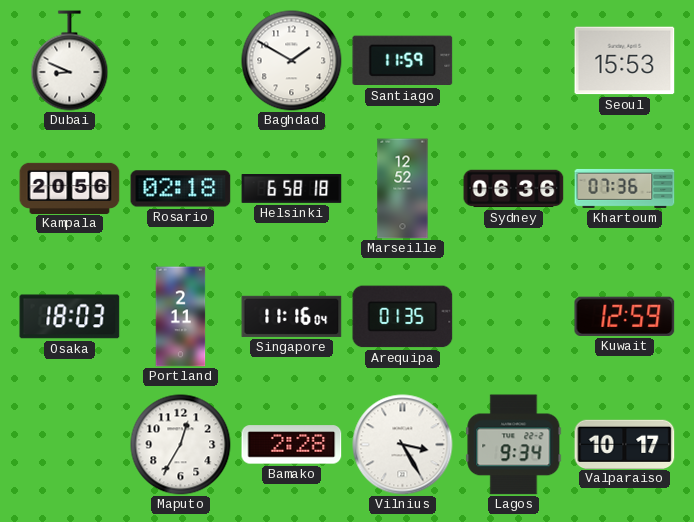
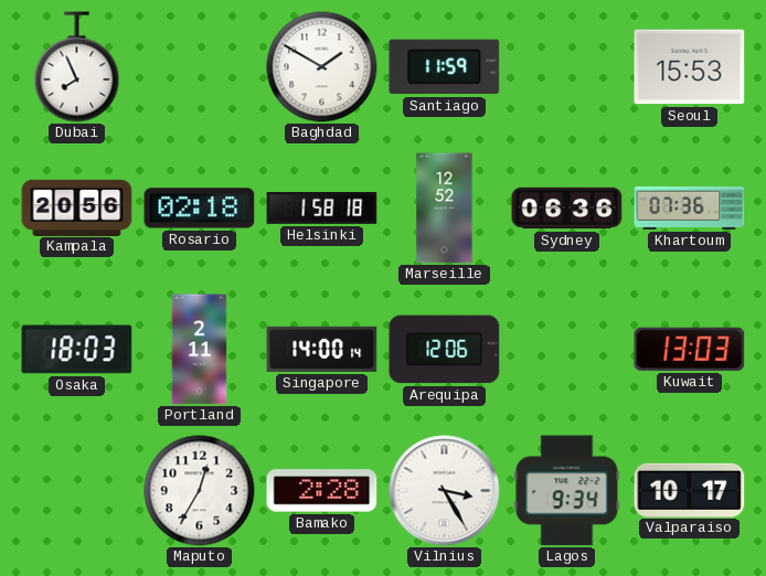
Dubai: 8:49 -> 7:56
Helsinki: 6:58 -> 1:58
Singapore: 11:16 -> 14:00
Arequipa: 01:35 -> 12:06
Kuwait: 12:59 -> 13:03
